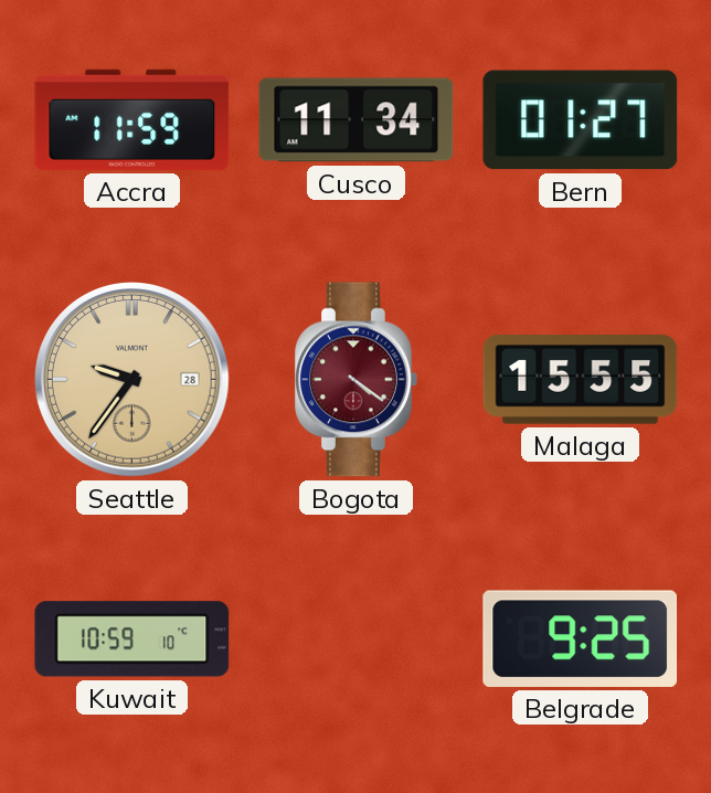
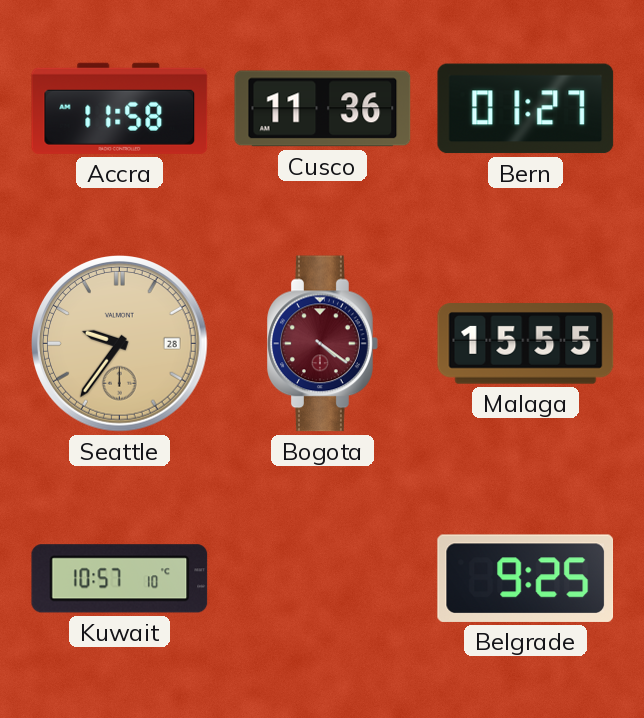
Accra: 11:59 -> 11:58
Cusco: 11:34 -> 11:36
Kuwait: 10:59 -> 10:57
